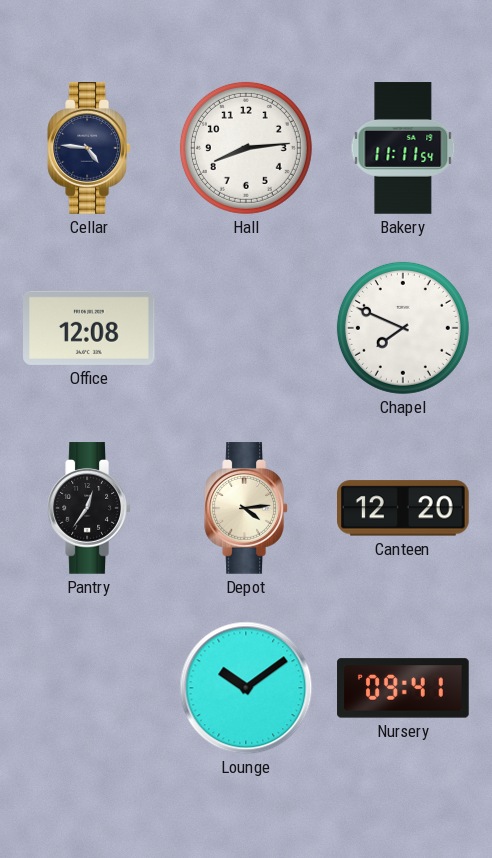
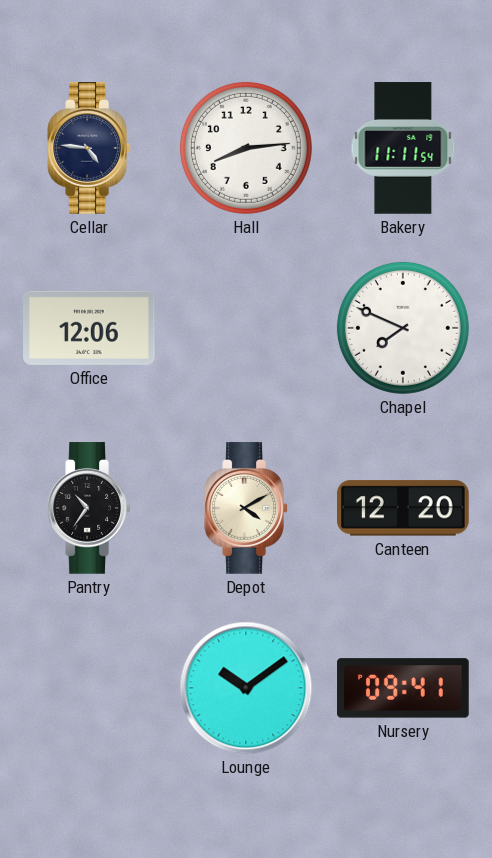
Office: 12:08 -> 12:06
Pantry: 12:36 -> 10:36
Depot: 4:14 -> 4:10
